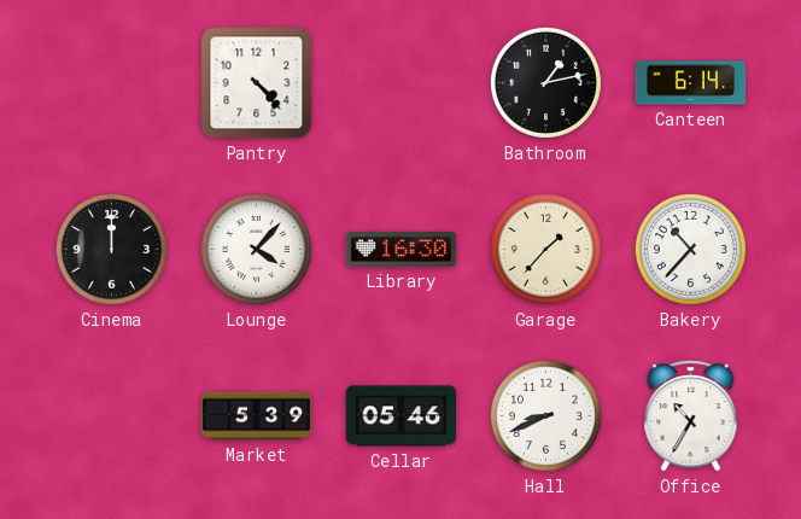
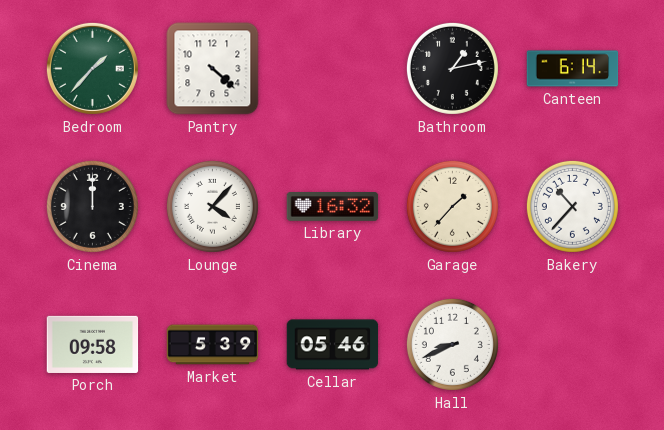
Bedroom: none -> 1:37
Pantry: 4:23 -> 4:22
Library: 16:30 -> 16:32
Porch: none -> 09:58
Office: 10:35 -> none
